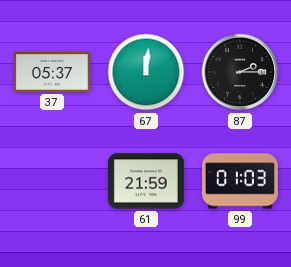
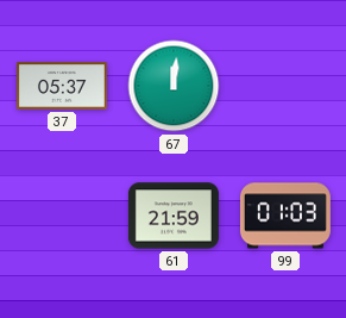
87: 2:15 -> none
